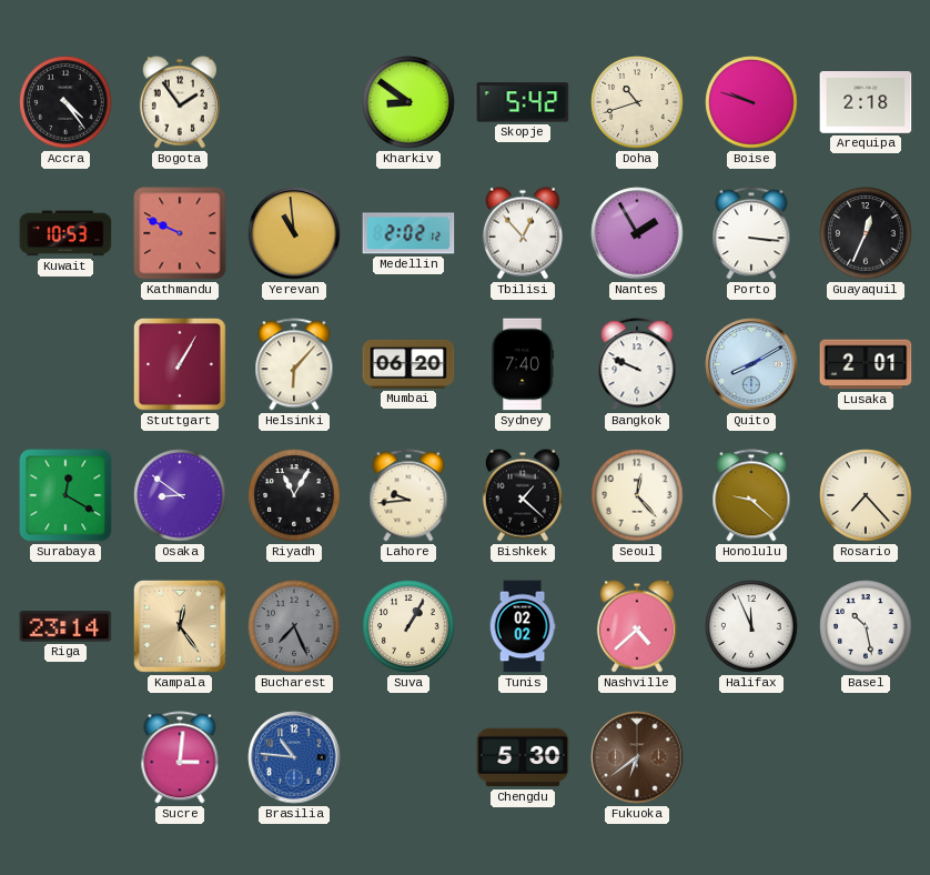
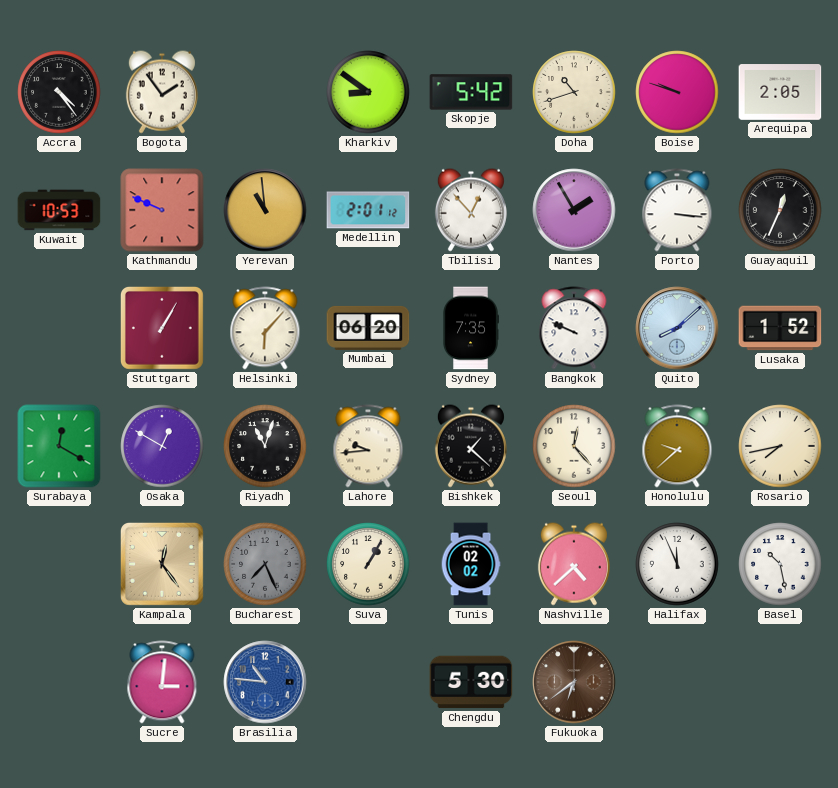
Arequipa: 2:18 -> 2:05
Medellin: 2:02 -> 2:01
Sydney: 7:40 -> 7:35
Quito: 8:10 -> 8:08
Lusaka: 2:01 -> 1:52
Osaka: 8:51 -> 12:50
Riyadh: 11:05 -> 11:03
Honolulu: 9:22 -> 9:38
Rosario: 7:23 -> 7:43
Riga: 23:14 -> none
